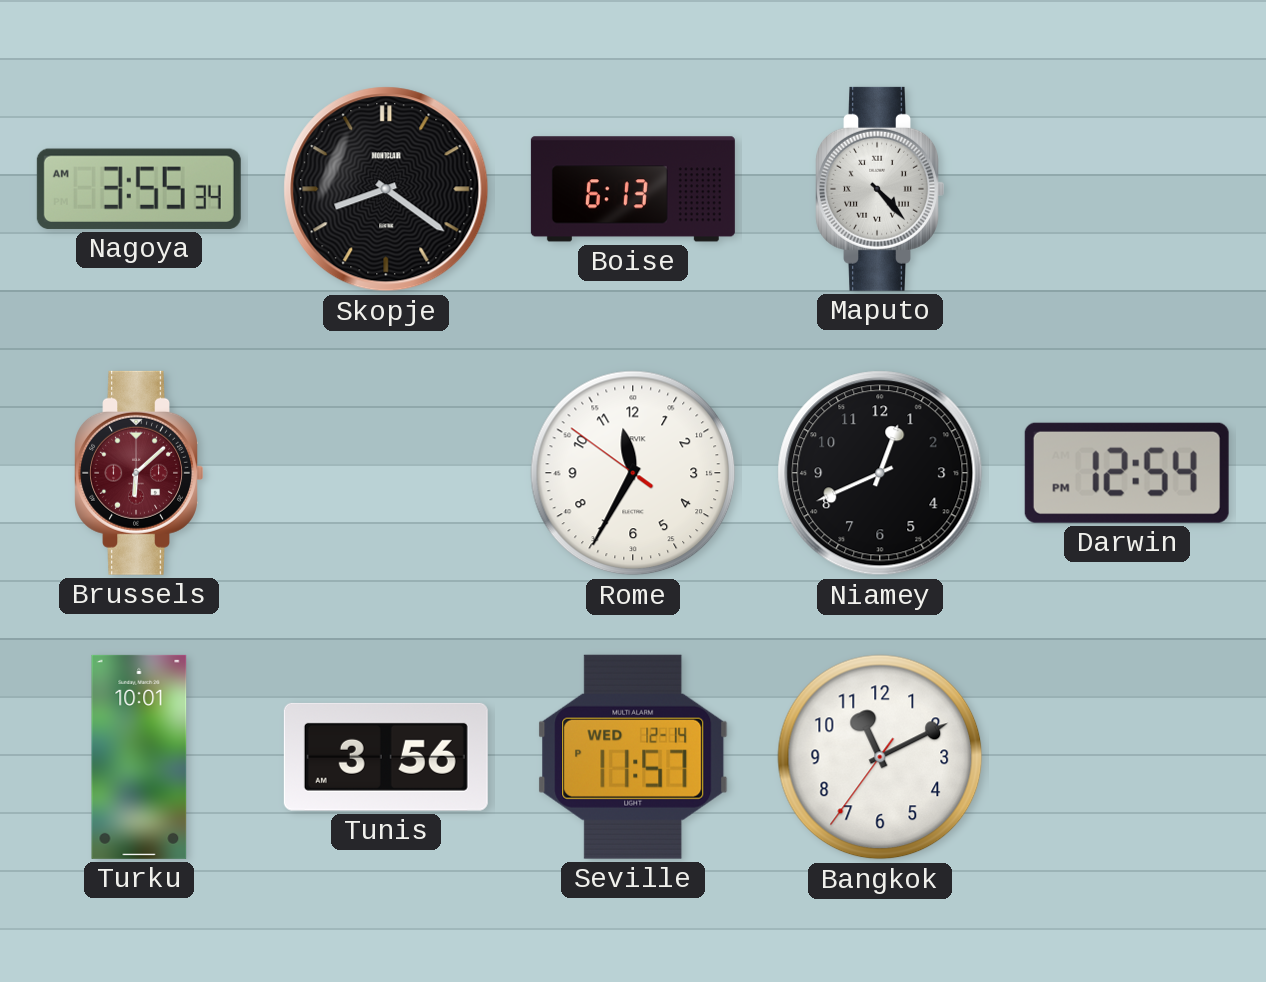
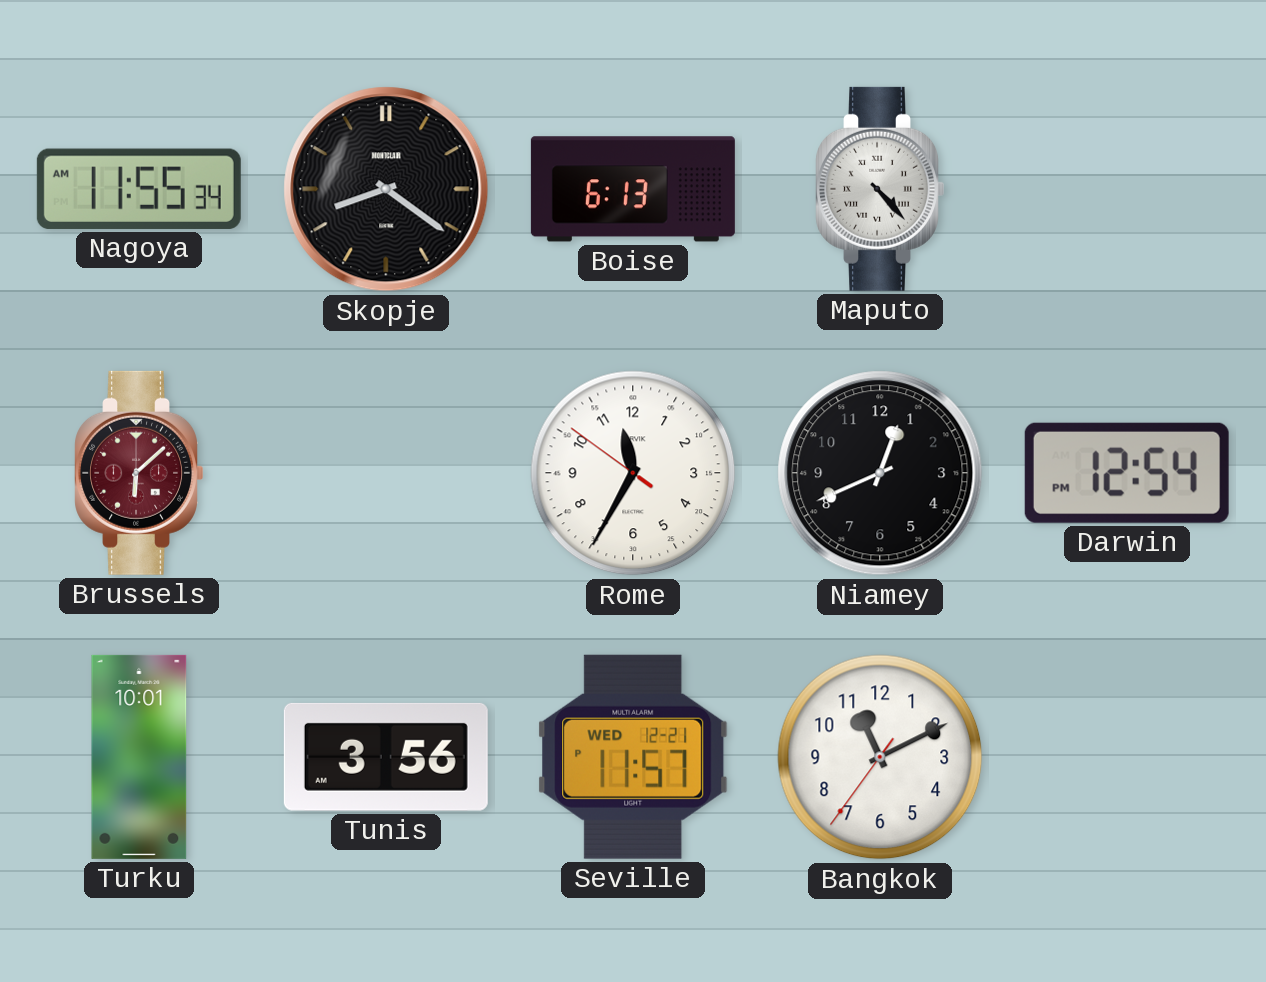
Nagoya: 3:55 -> 11:55
Seville date: WED 12-14 -> WED 12-21
